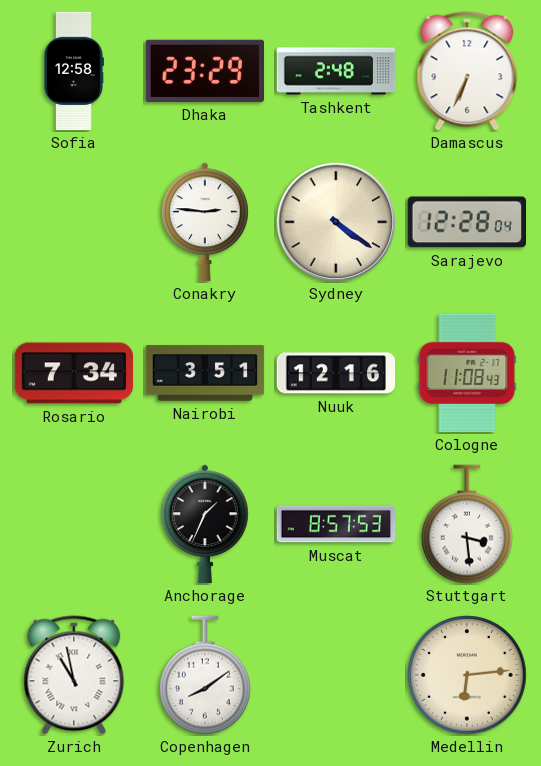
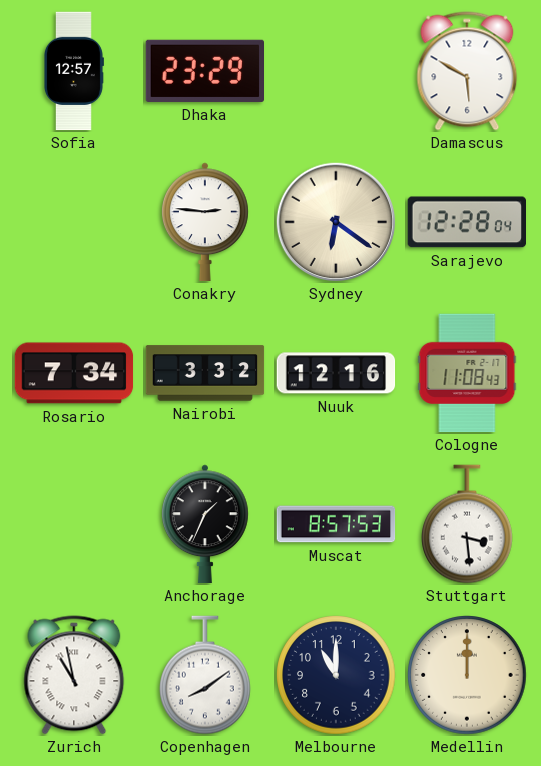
Sofia: 12:58 -> 12:57
Tashkent: 2:48 -> none
Damascus: 6:34 -> 5:50
Sydney: 4:21 -> 6:21
Nairobi: 3:51 -> 3:32
Melbourne: none -> 11:00
Medellin: 6:14 -> 12:00
